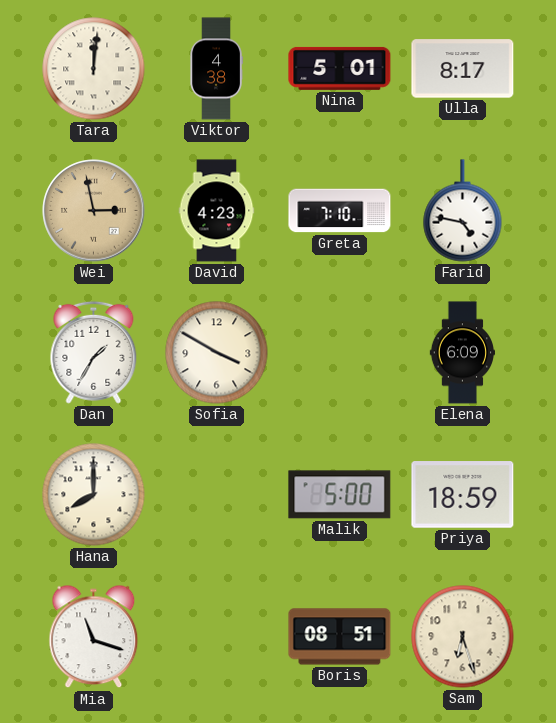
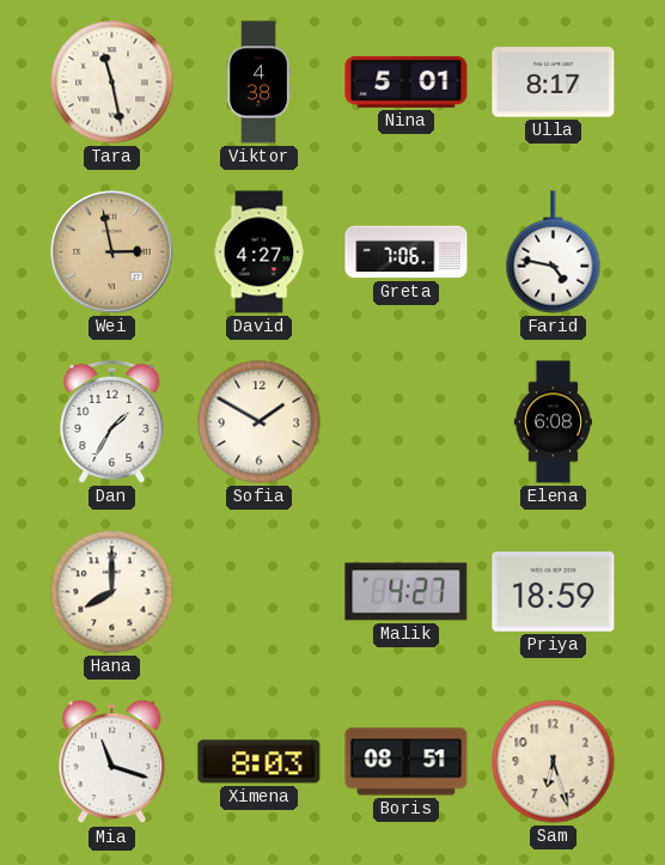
Tara: 12:01 -> 11:28
David: 4:23 -> 4:27
Greta: 7:10 -> 7:06
Sofia: 3:50 -> 1:50
Elena: 6:09 -> 6:08
Malik: 5:00 -> 4:27
Ximena: none -> 8:03
